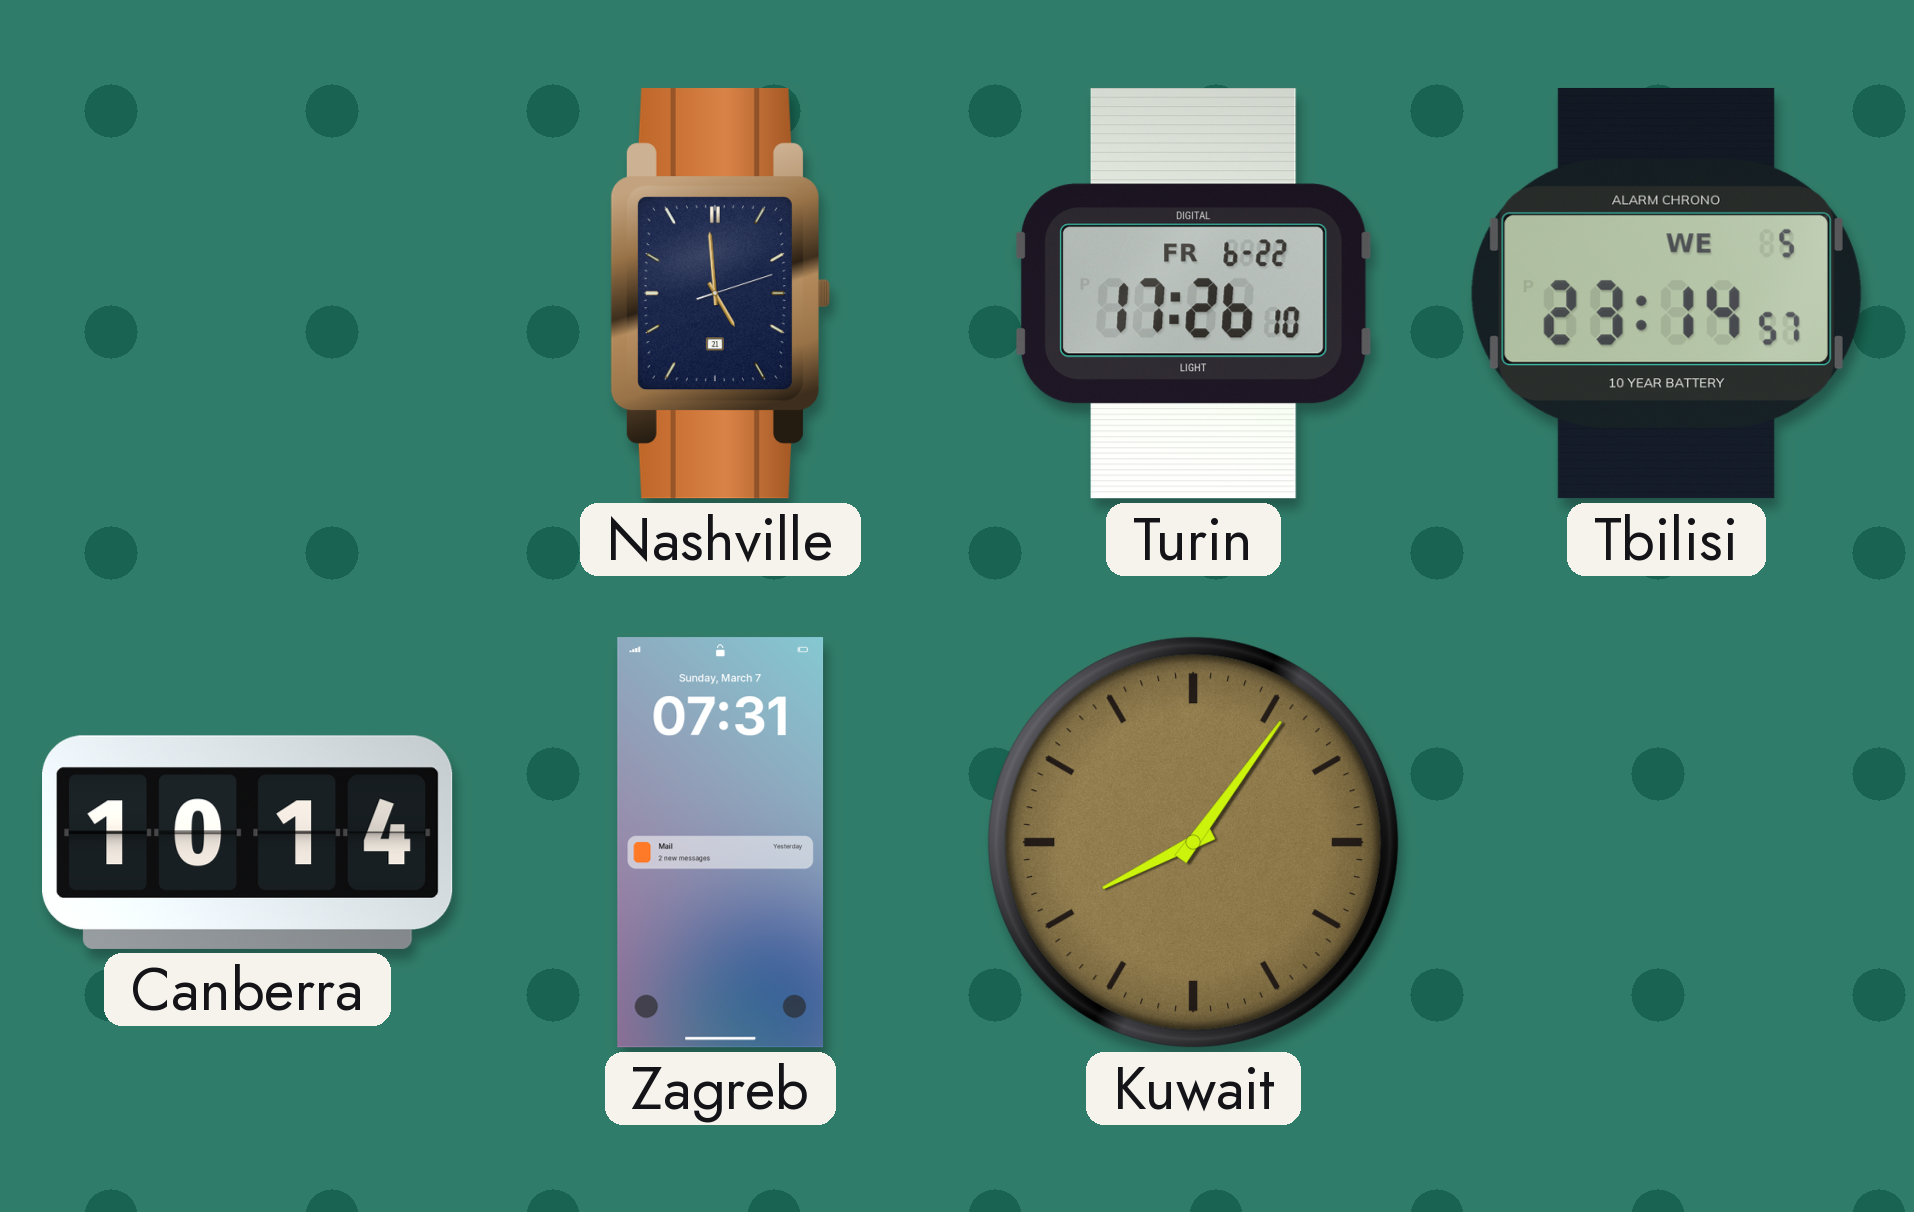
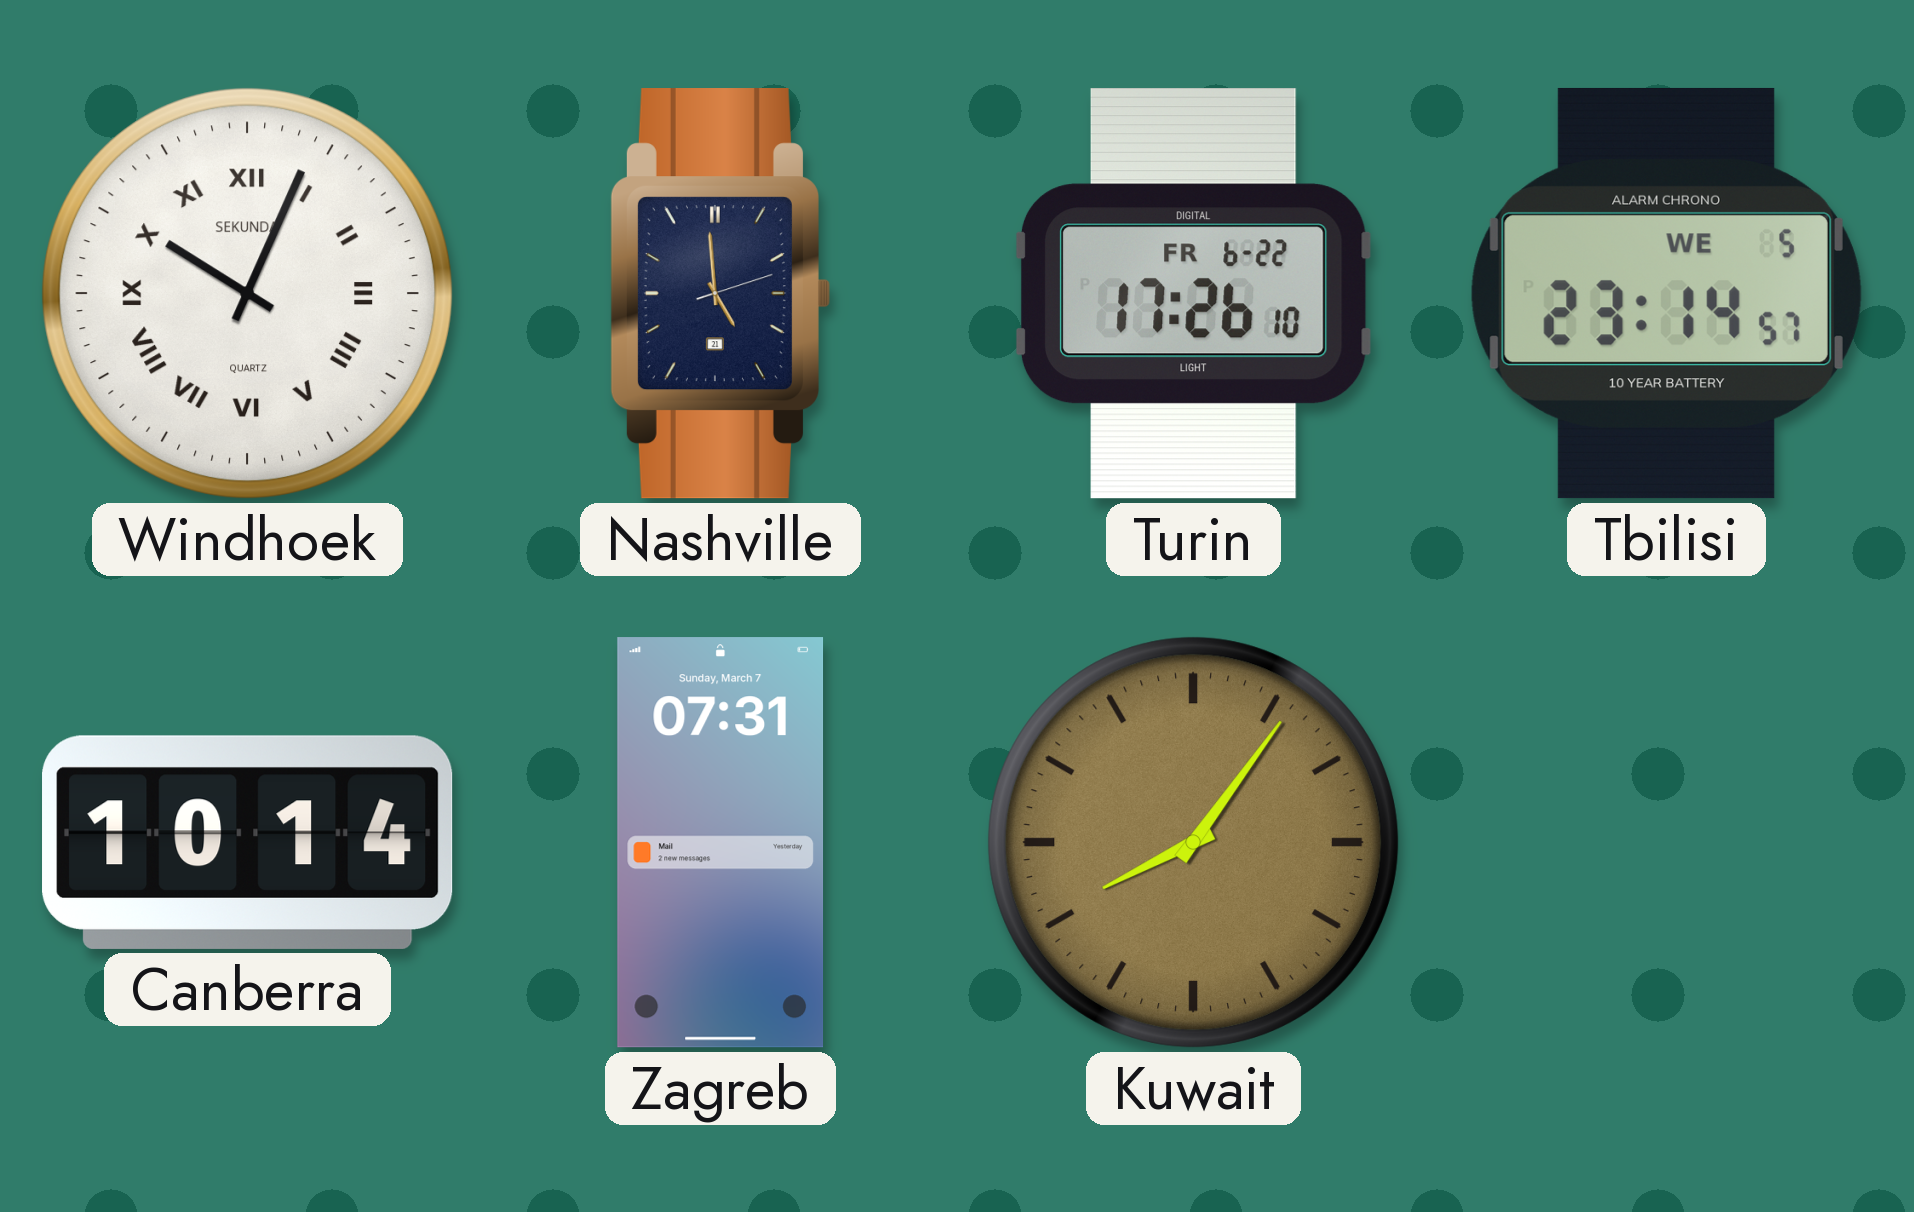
Windhoek: none -> 10:04
